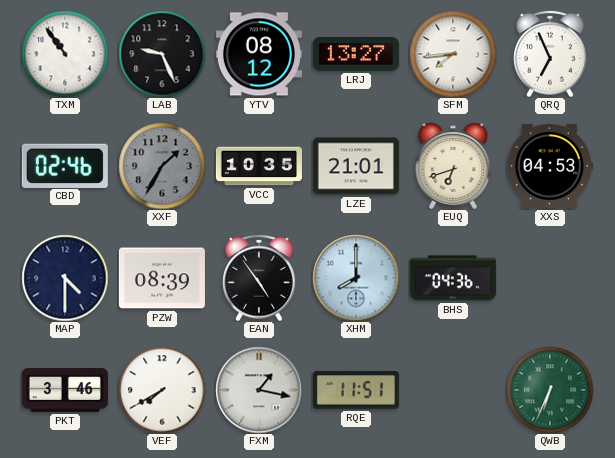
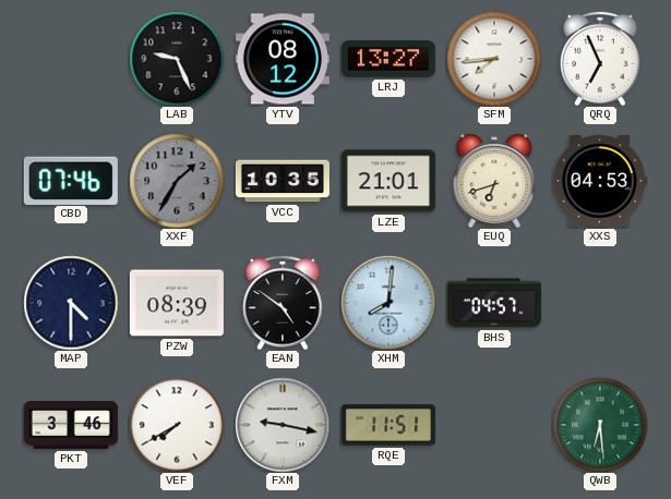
TXM: 10:54 -> none
CBD: 02:46 -> 07:46
EAN: 4:54 -> 4:51
XHM: 8:00 -> 8:01
BHS: 04:36 -> 04:57
FXM: 1:17 -> 9:17
QWB: 6:34 -> 6:29
